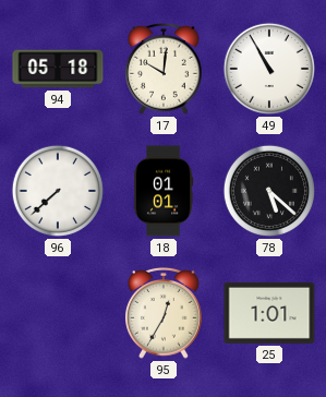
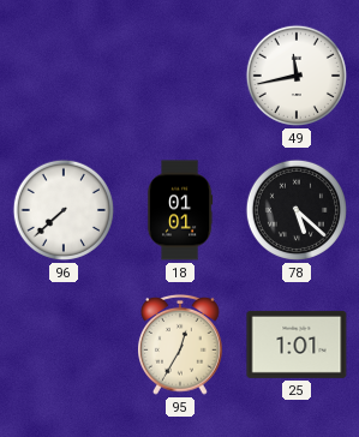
94: 05:18 -> none
17: 10:01 -> none
49: 10:55 -> 11:43
